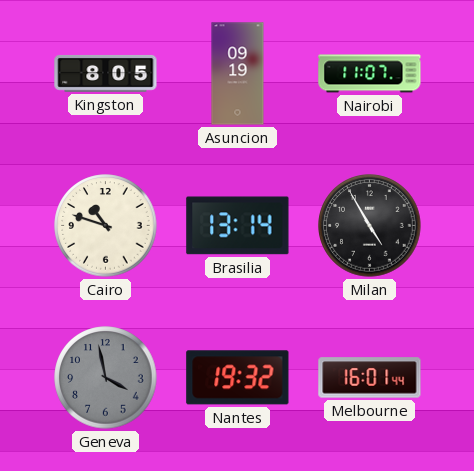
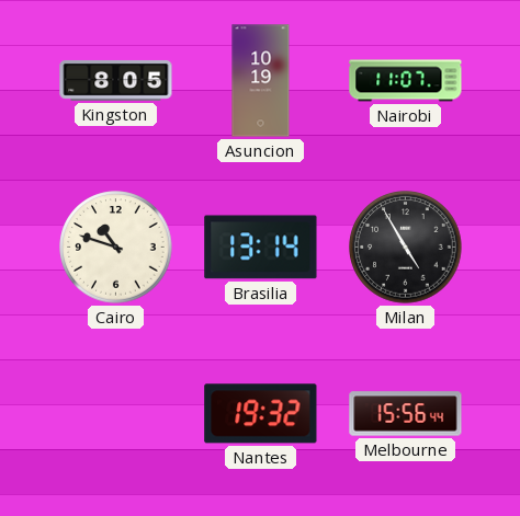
Asuncion: 09:19 -> 10:19
Geneva: 3:58 -> none
Melbourne: 16:01 -> 15:56
